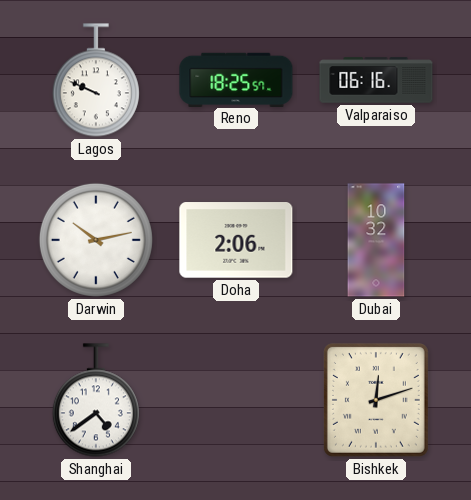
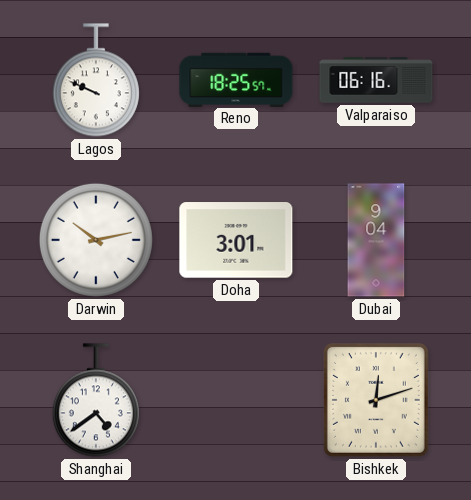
Doha: 2:06 -> 3:01
Dubai: 10:32 -> 9:04
